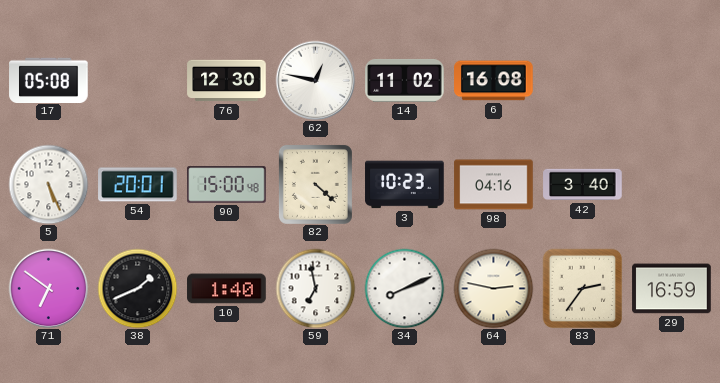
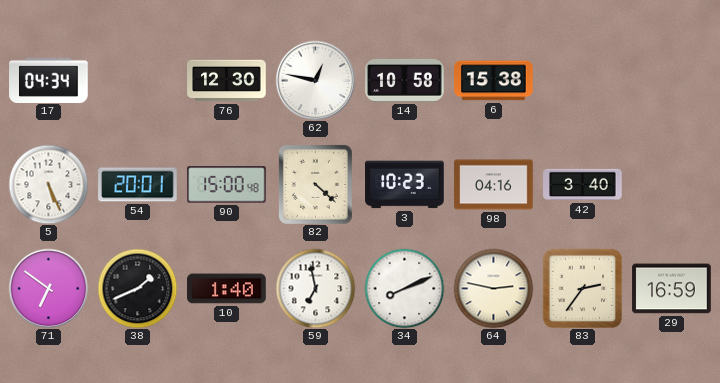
17: 05:08 -> 04:34
14: 11:02 -> 10:58
6: 16:08 -> 15:38
